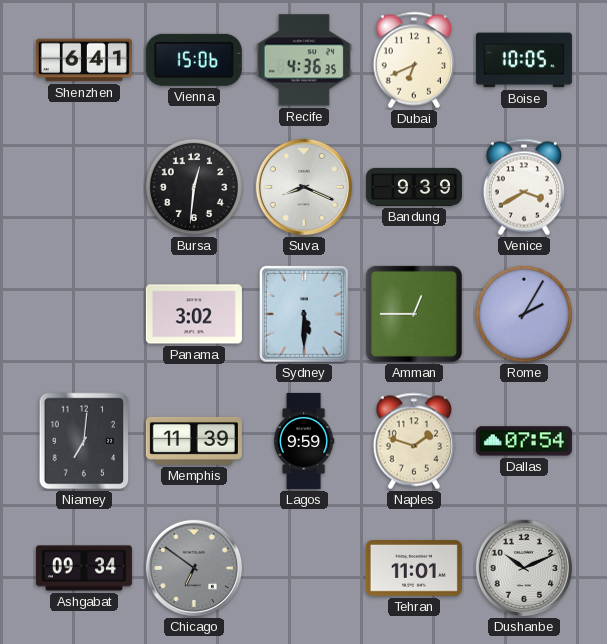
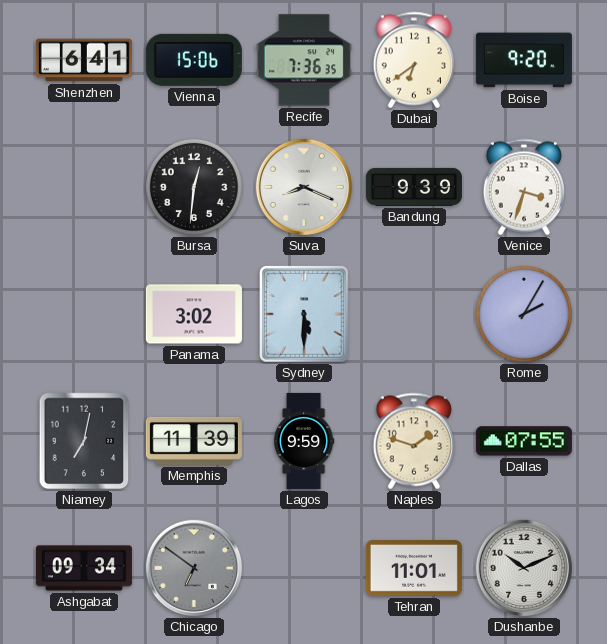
Recife: 4:36 -> 7:36
Dubai: 6:41 -> 6:39
Boise: 10:05 -> 9:20
Venice: 3:40 -> 3:33
Amman: 12:45 -> none
Niamey: 7:01 -> 7:02
Dallas: 07:54 -> 07:55
